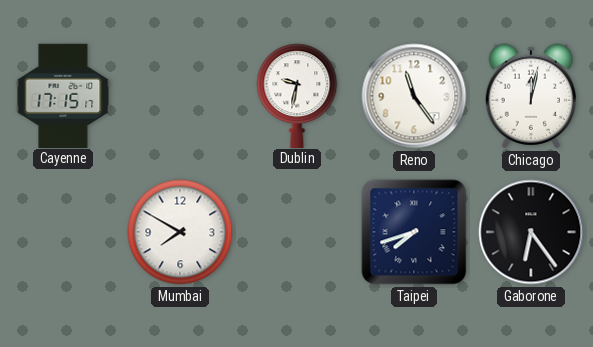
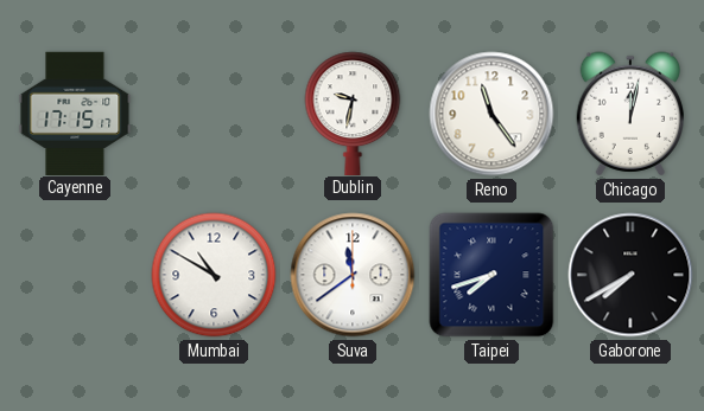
Mumbai: 7:50 -> 10:50
Suva: none -> 11:39
Gaborone: 6:24 -> 7:40
